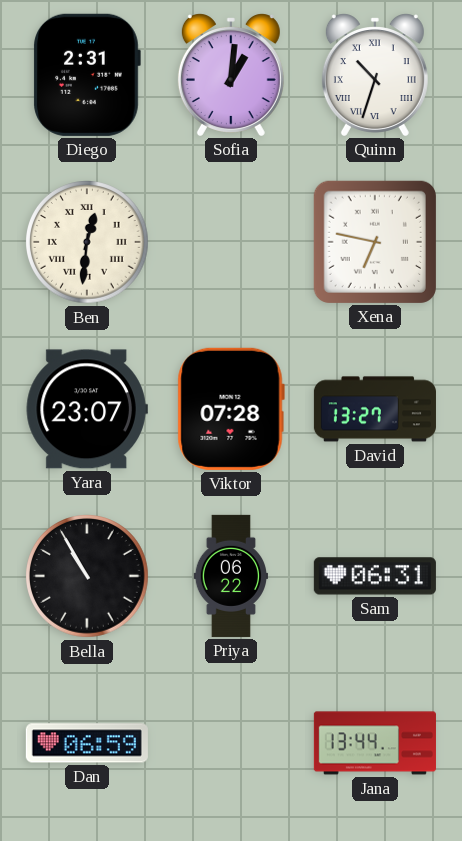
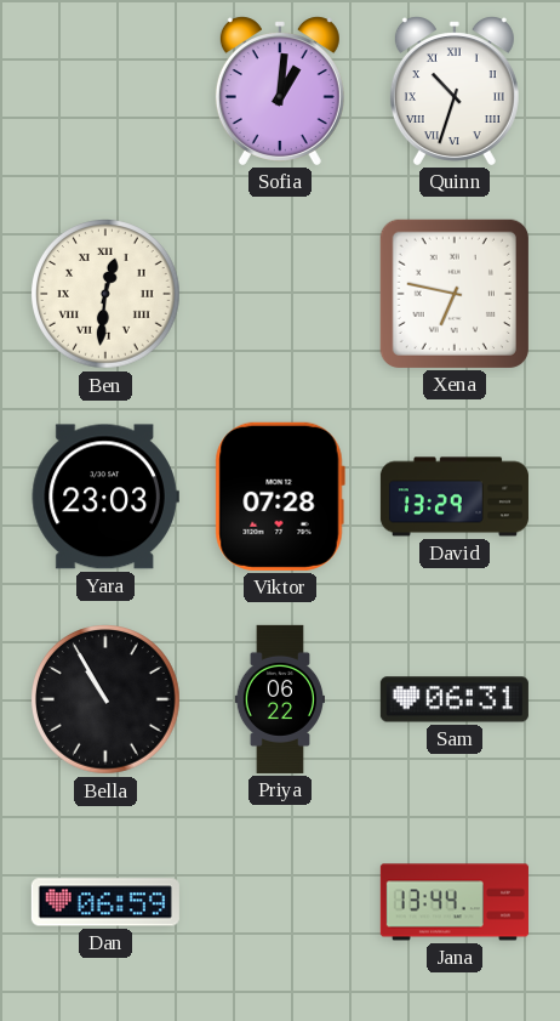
Diego: 2:31 -> none
Yara: 23:07 -> 23:03
David: 13:27 -> 13:29
